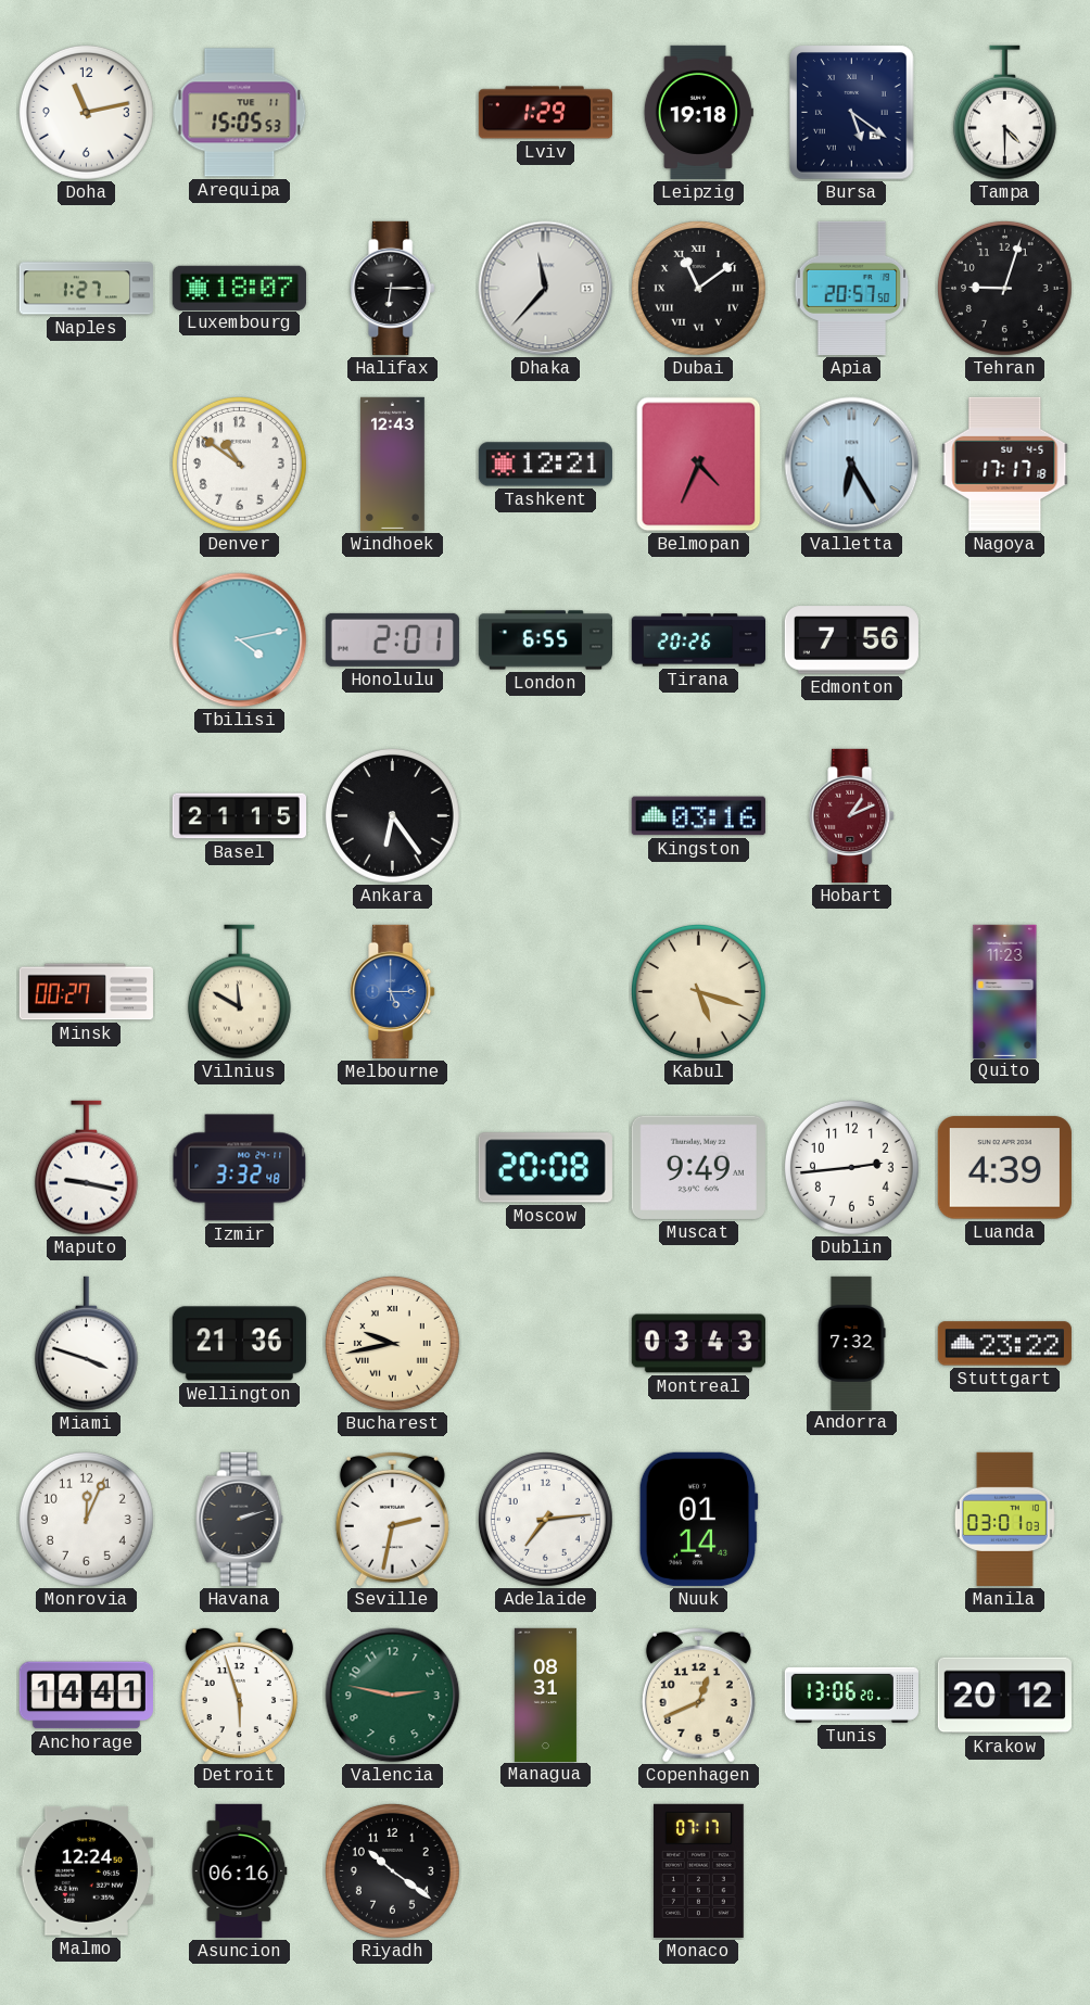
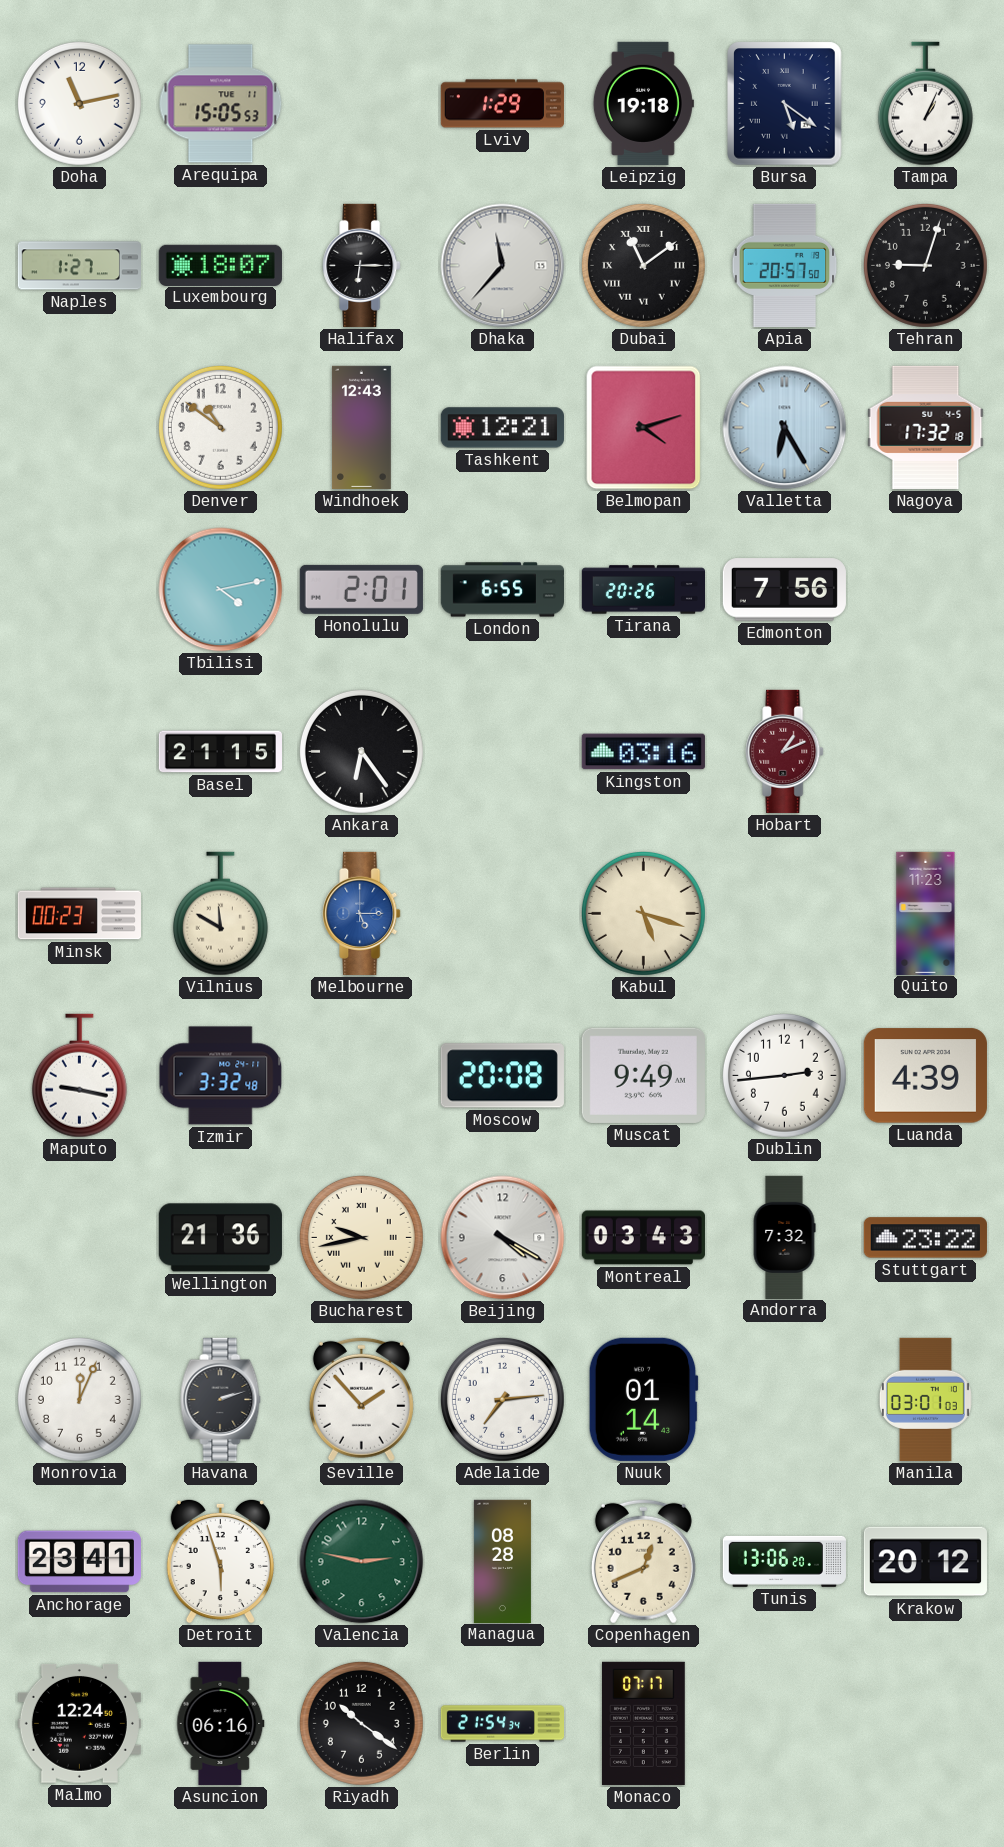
Tampa: 4:30 -> 1:04
Belmopan: 4:34 -> 4:12
Nagoya: 17:17 -> 17:32
Minsk: 00:27 -> 00:23
Miami: 3:48 -> none
Beijing: none -> 4:20
Seville: 2:32 -> 1:53
Anchorage: 14:41 -> 23:41
Managua: 08:31 -> 08:28
Berlin: none -> 21:54
